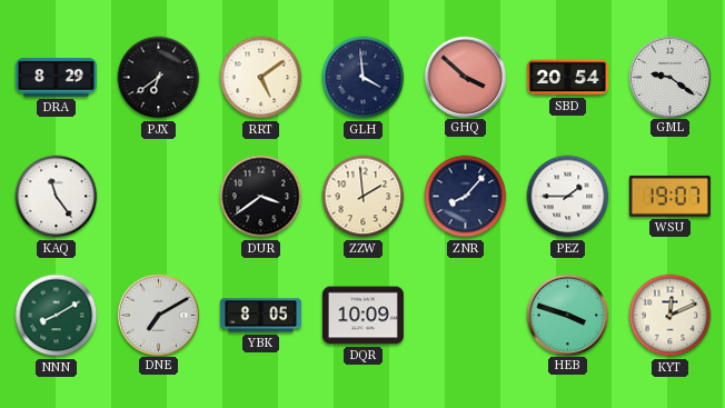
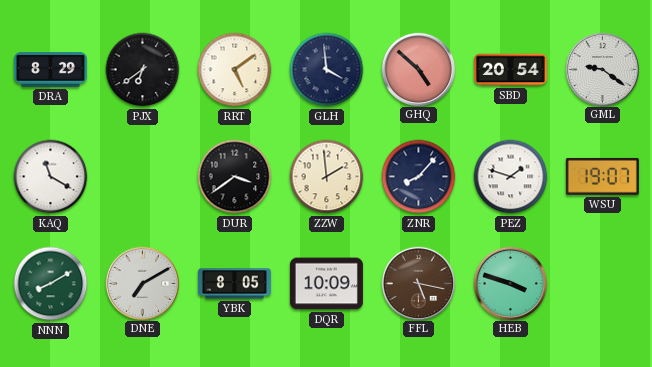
GHQ: 3:52 -> 4:52
KAQ: 11:24 -> 11:20
PEZ: 1:45 -> 1:48
FFL: none -> 5:17
KYT: 12:11 -> none
